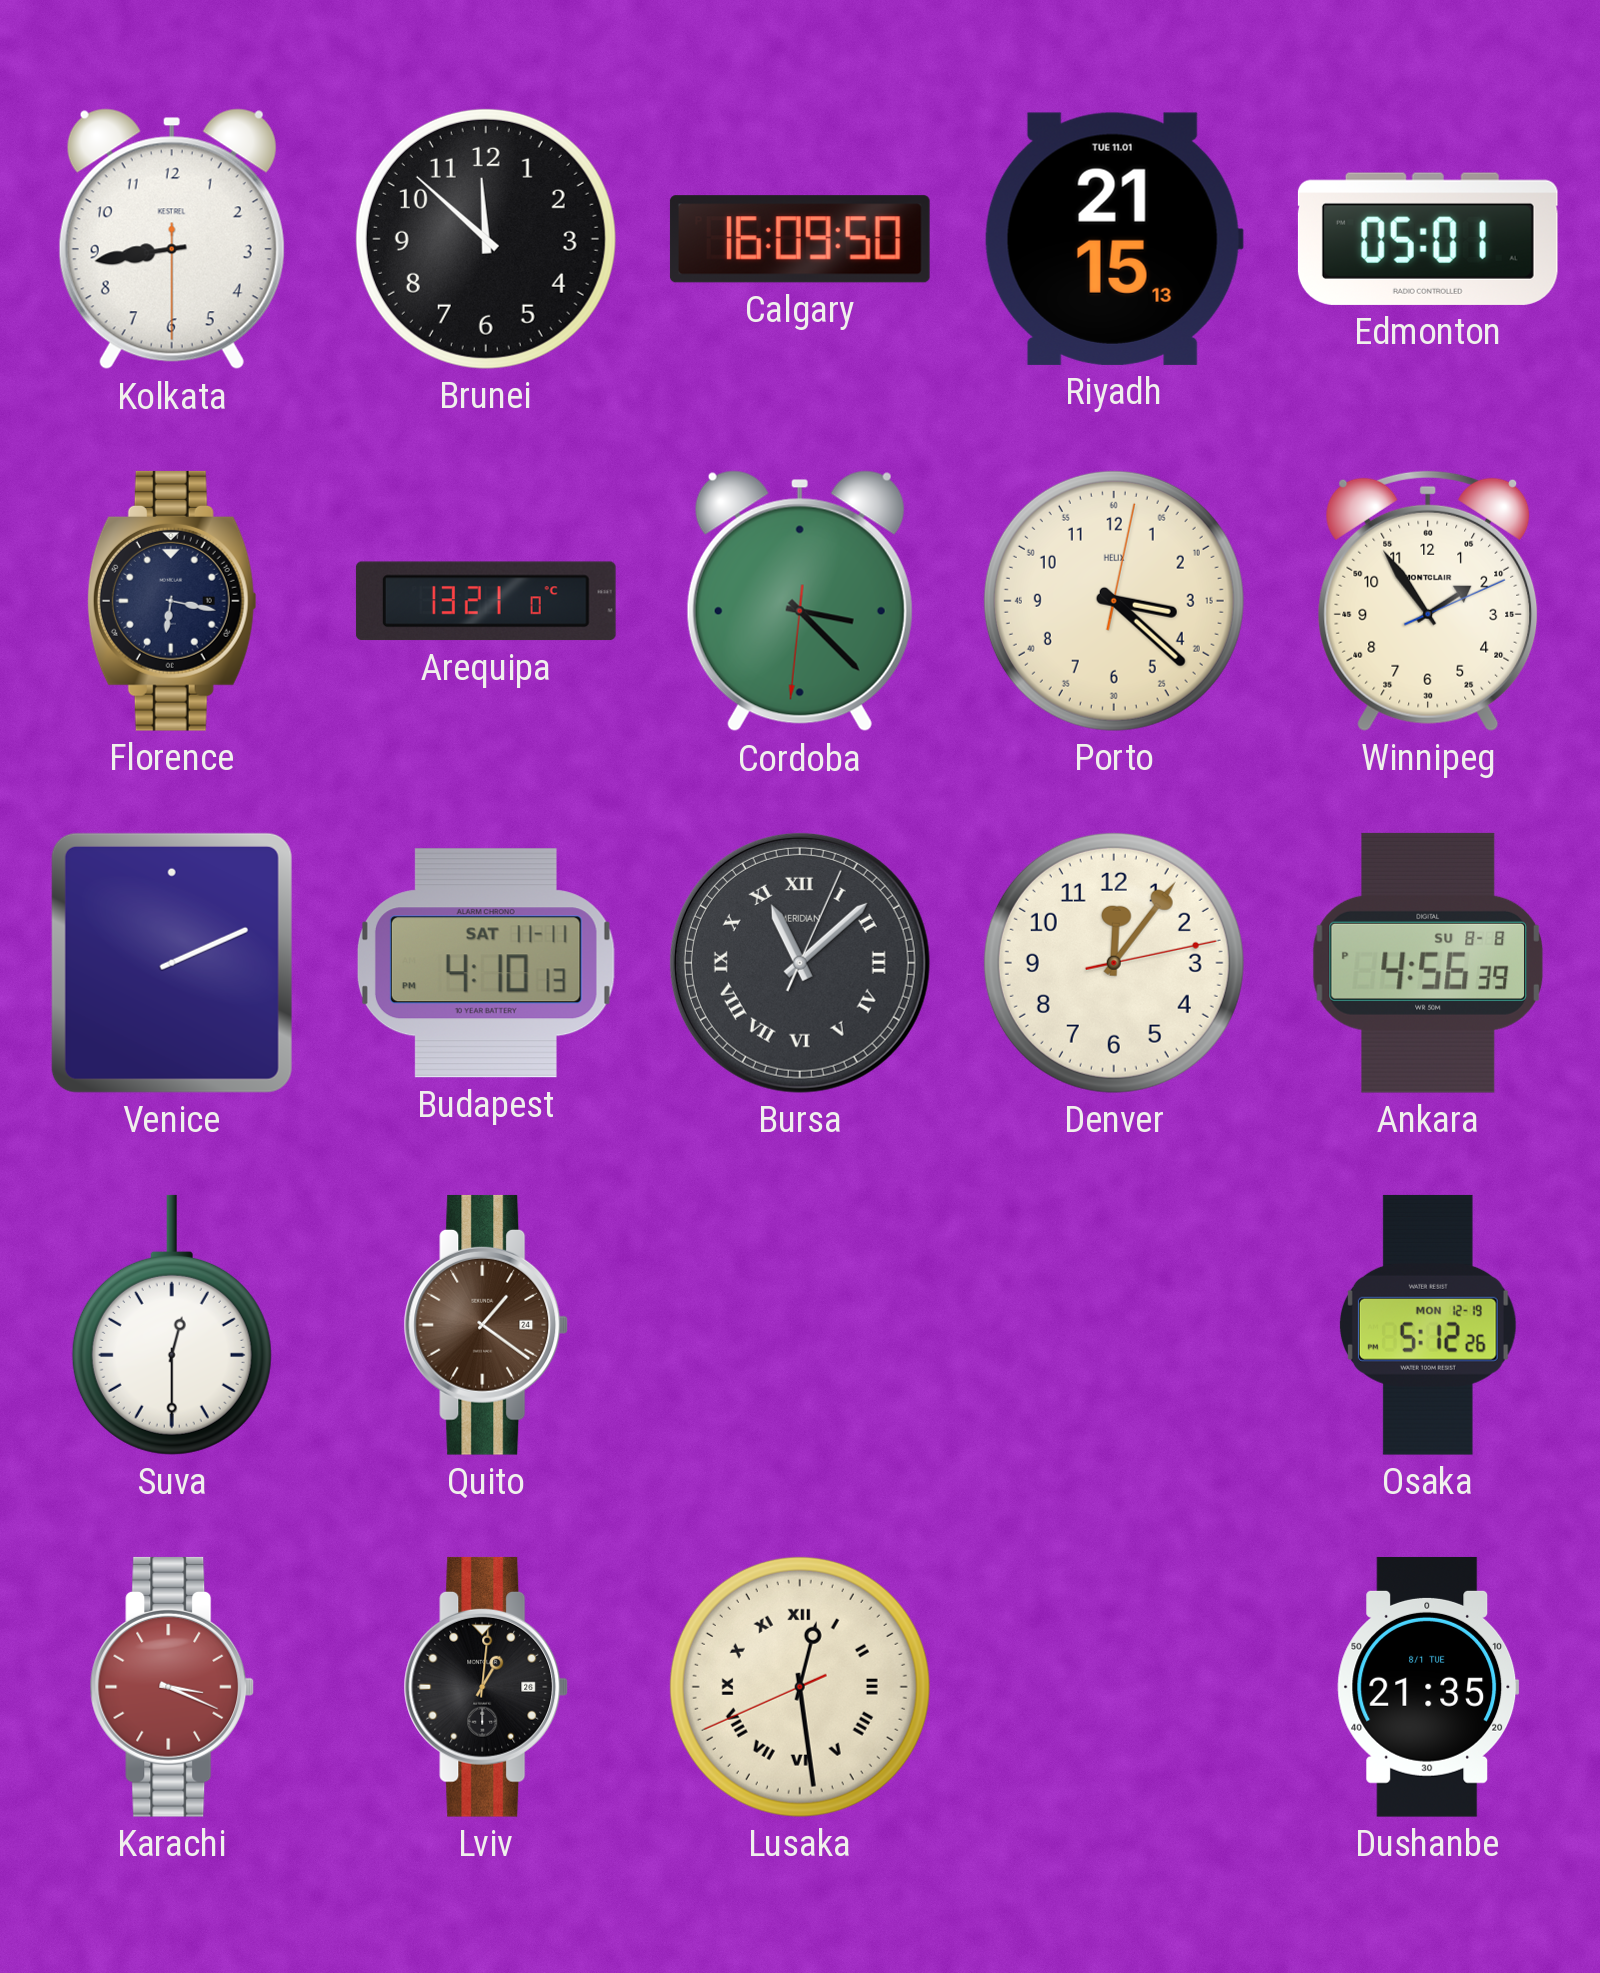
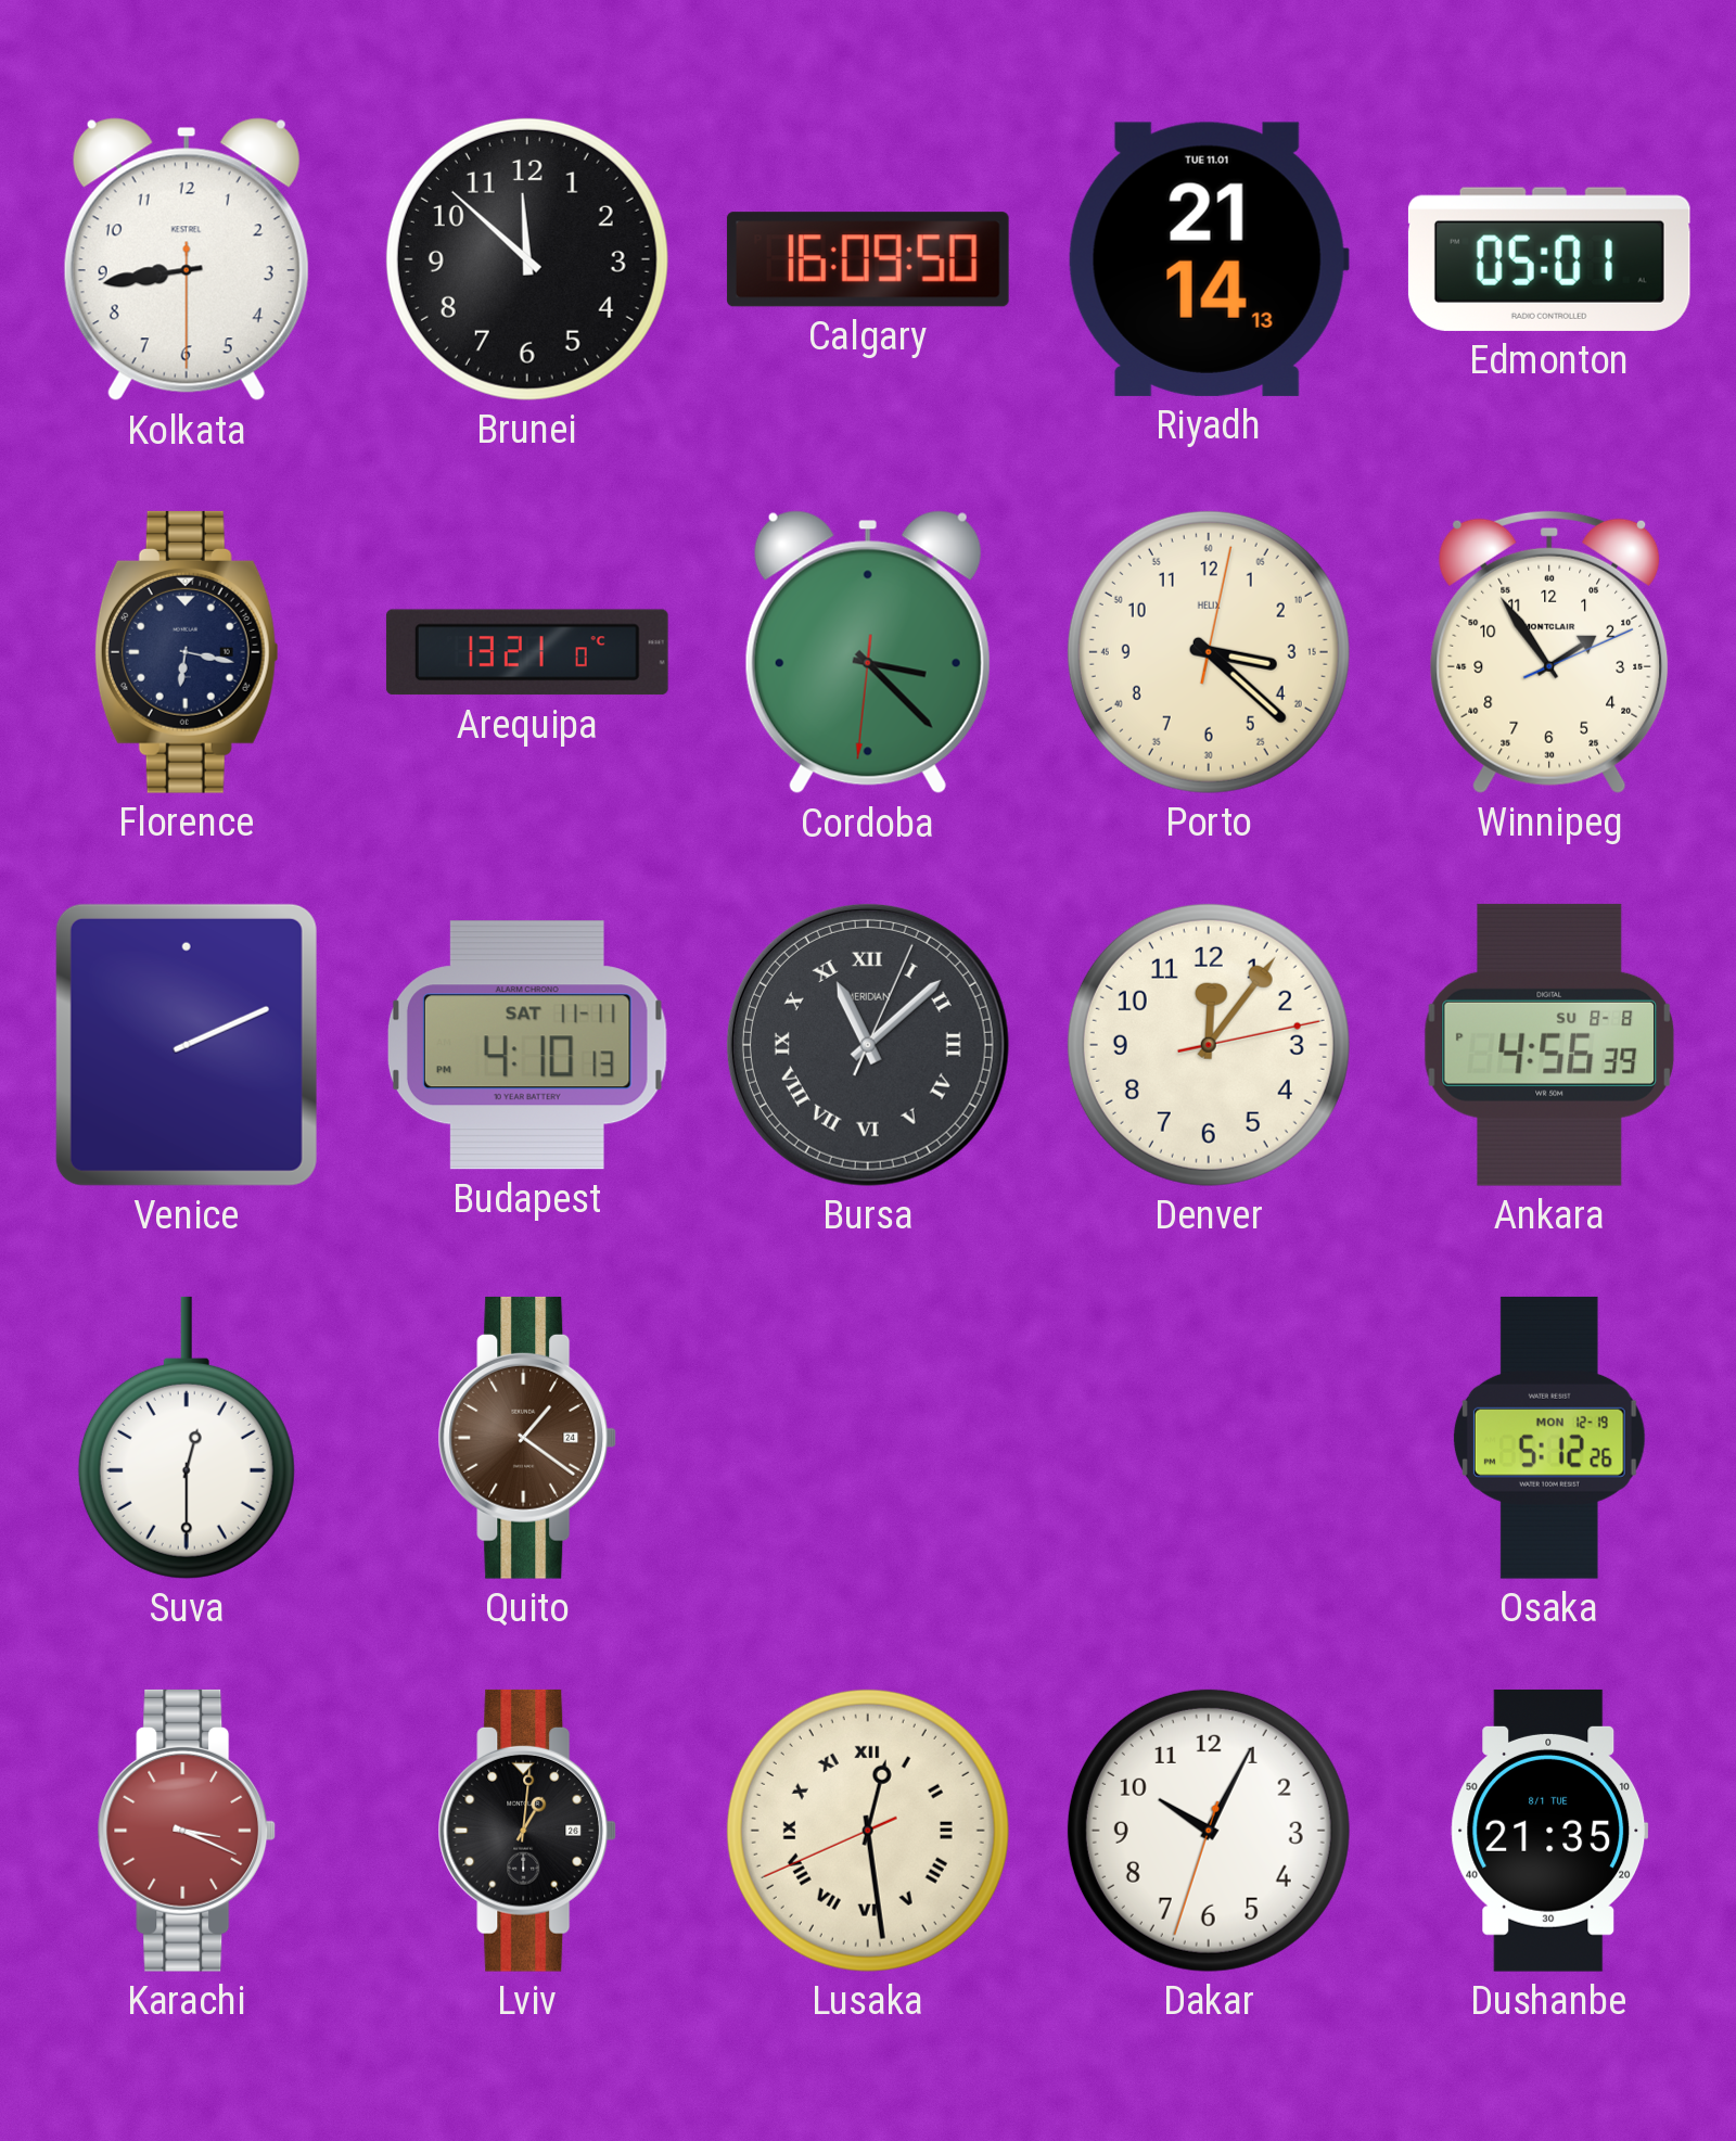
Riyadh: 21:15 -> 21:14
Dakar: none -> 10:04
